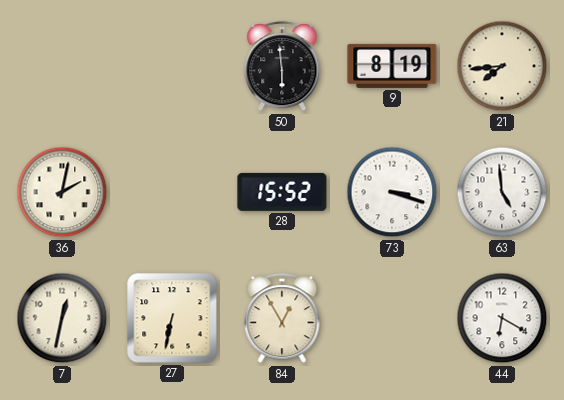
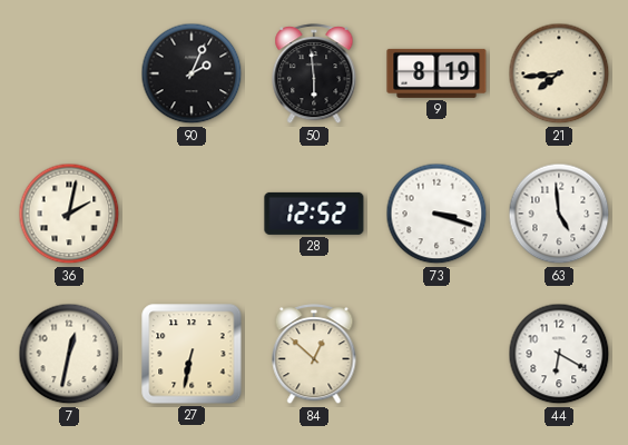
90: none -> 2:04
28: 15:52 -> 12:52
84: 12:55 -> 12:52
